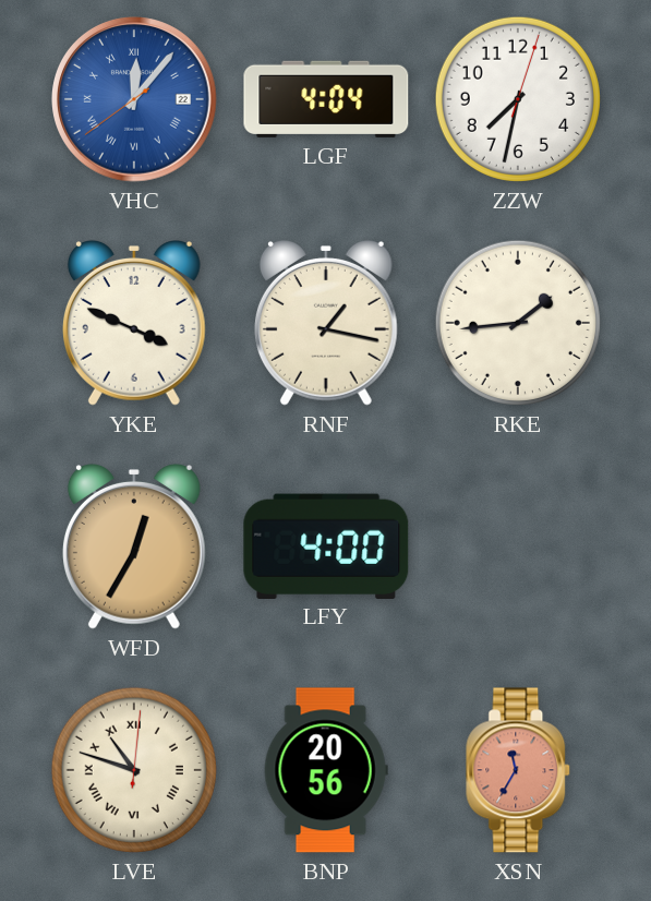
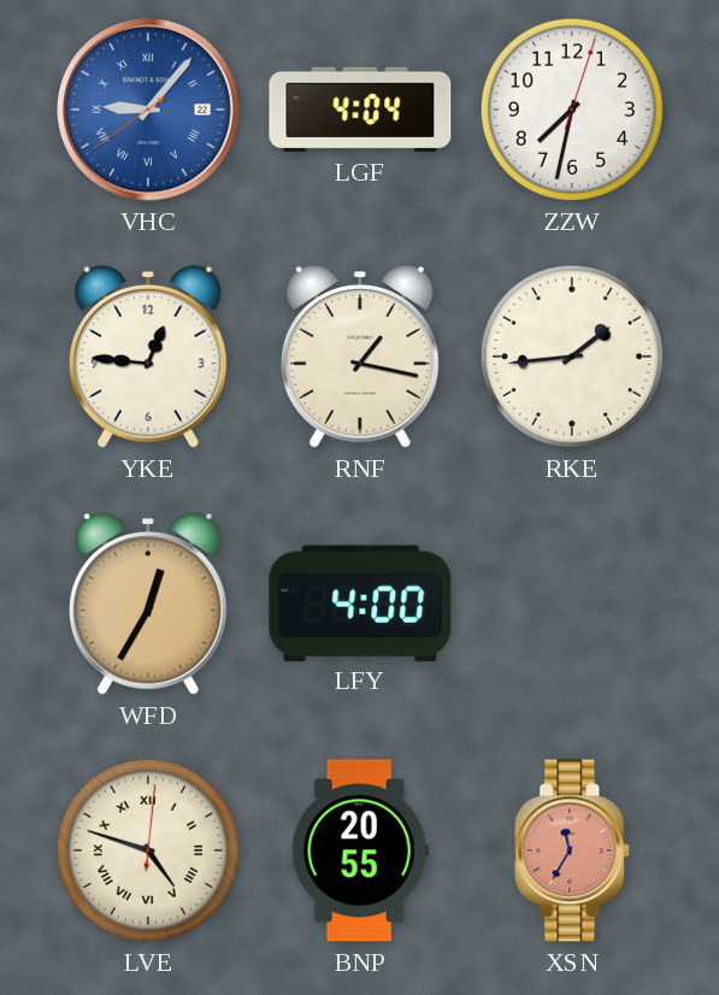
VHC: 12:06 -> 9:06
YKE: 3:49 -> 12:46
LVE: 10:48 -> 4:48
BNP: 20:56 -> 20:55
